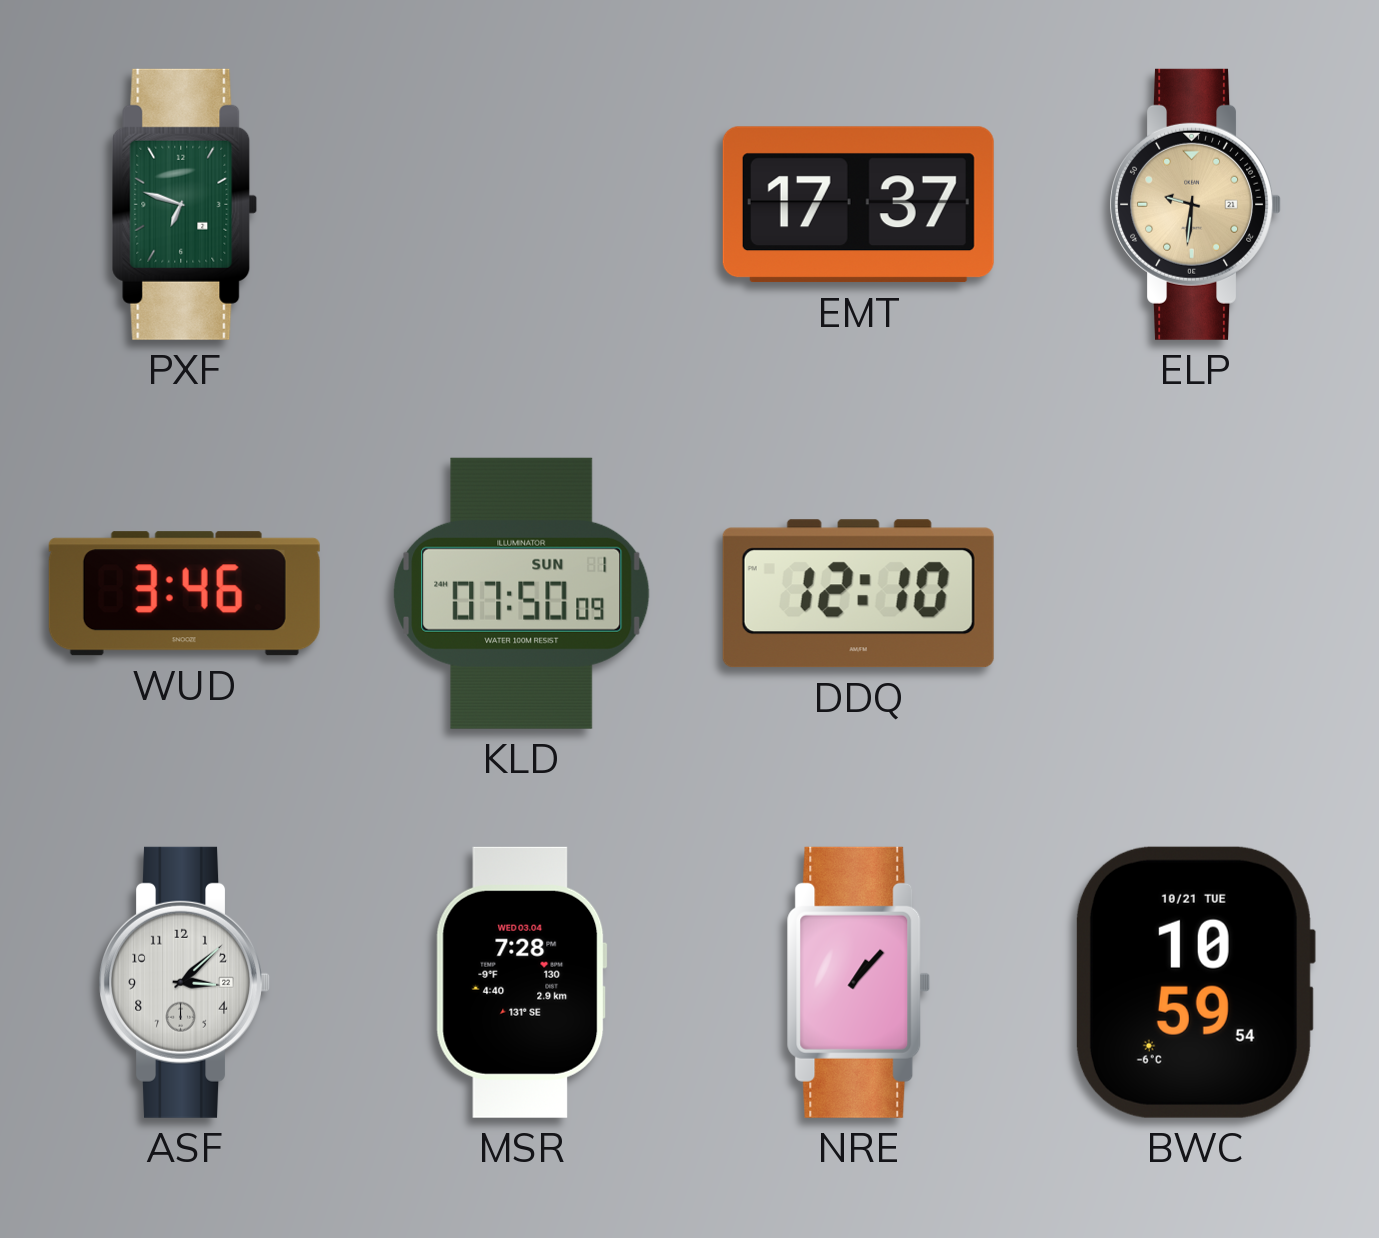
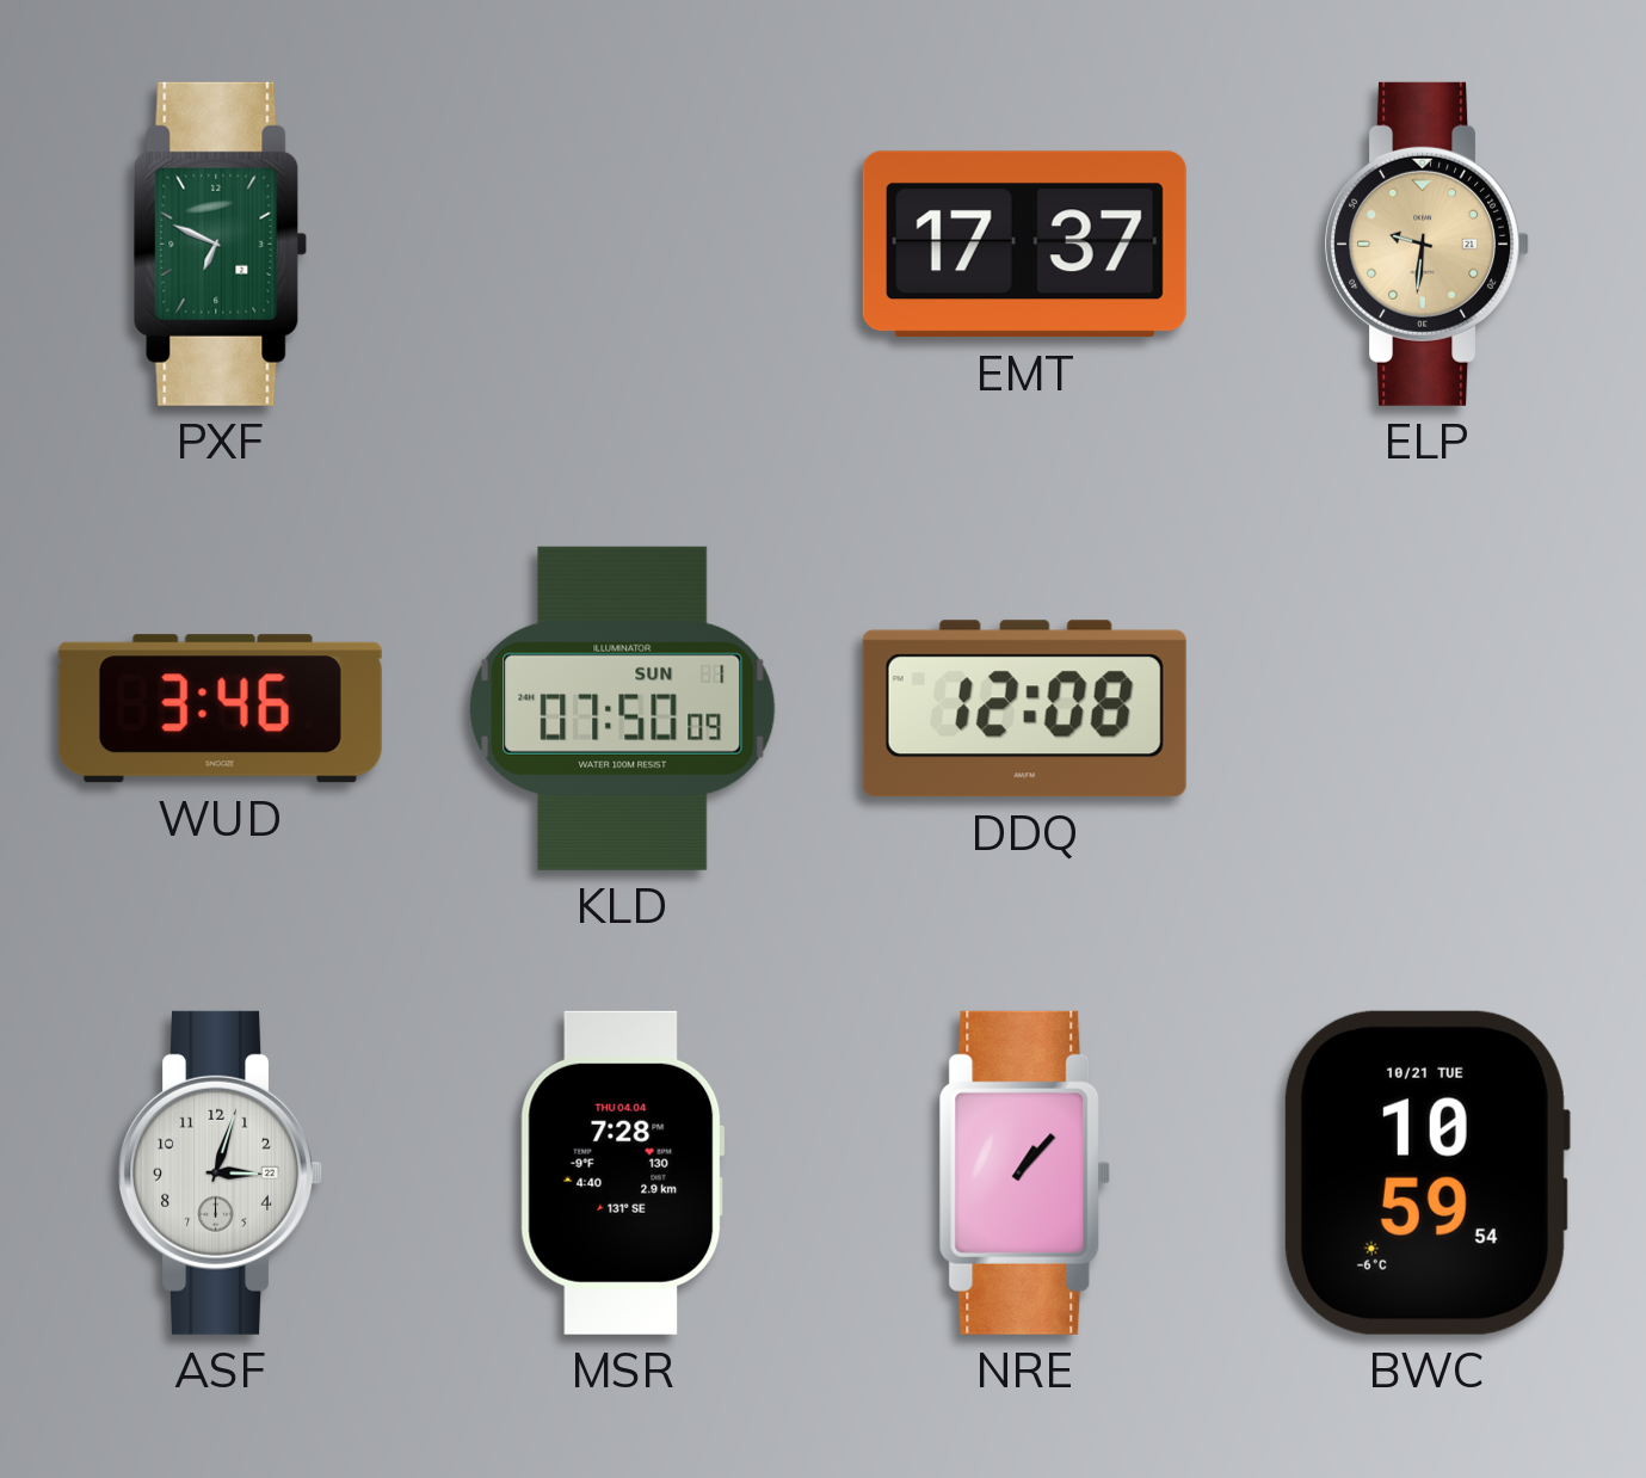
PXF: 6:48 -> 6:49
DDQ: 12:10 -> 12:08
ASF: 3:08 -> 3:03
MSR date: WED 03.04 -> THU 04.04
